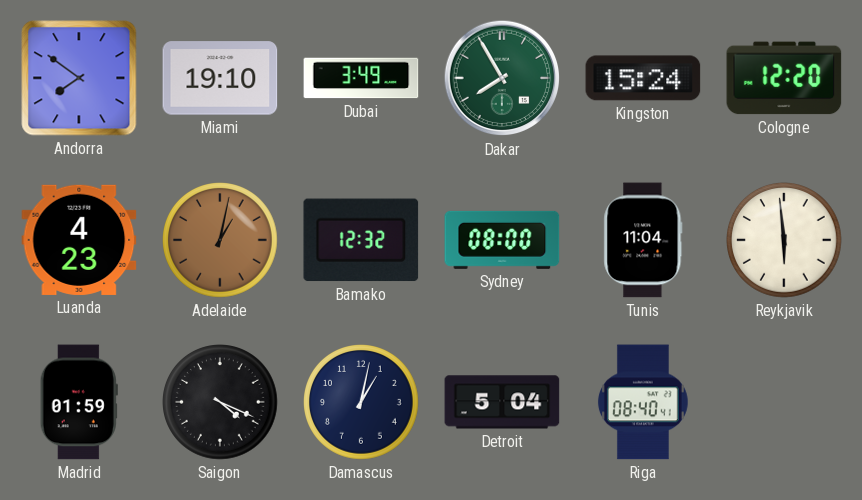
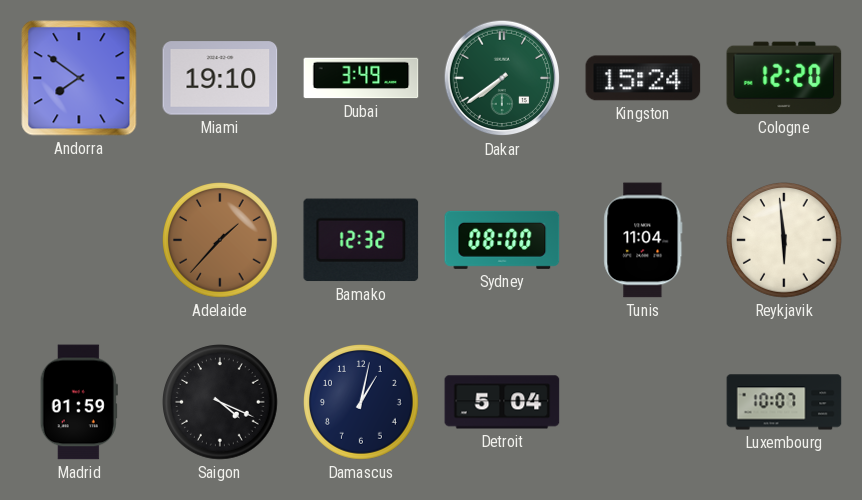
Dakar: 7:55 -> 7:39
Luanda: 4:23 -> none
Adelaide: 1:02 -> 1:37
Riga: 08:40 -> none
Luxembourg: none -> 10:07
